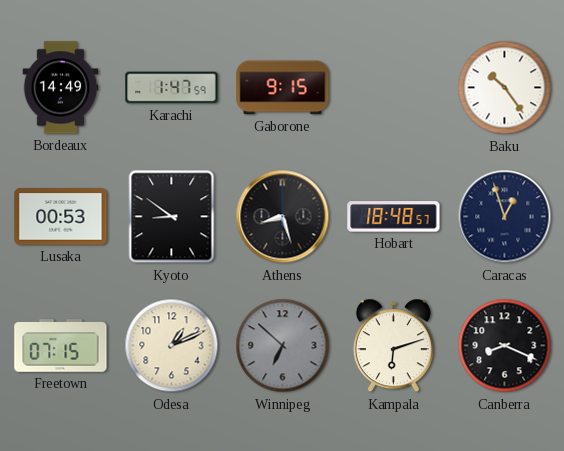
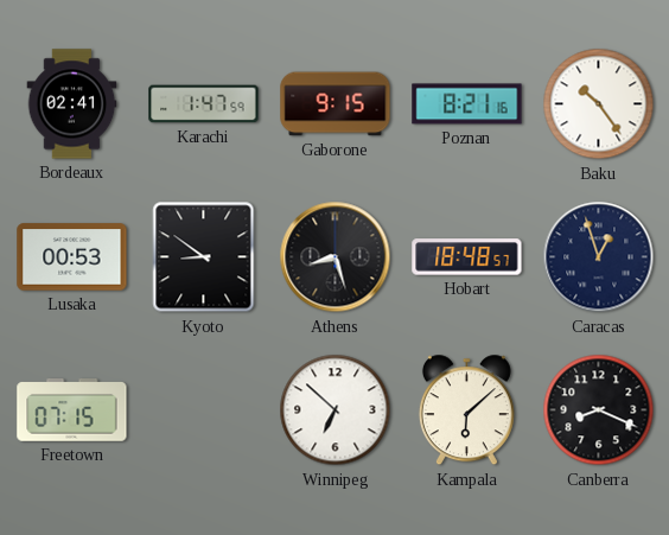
Bordeaux: 14:49 -> 02:41
Poznan: none -> 8:21
Odesa: 1:11 -> none
Winnipeg dial: grey -> white
Kampala: 6:12 -> 6:08
